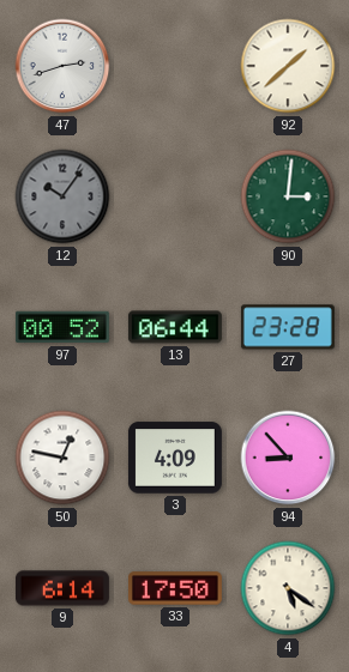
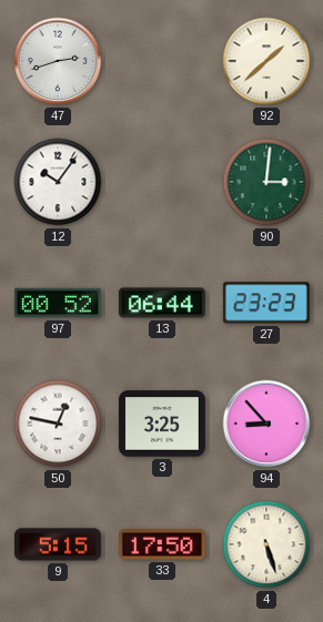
12 dial: grey -> white
27: 23:28 -> 23:23
3: 4:09 -> 3:25
9: 6:14 -> 5:15
4: 5:21 -> 5:27
